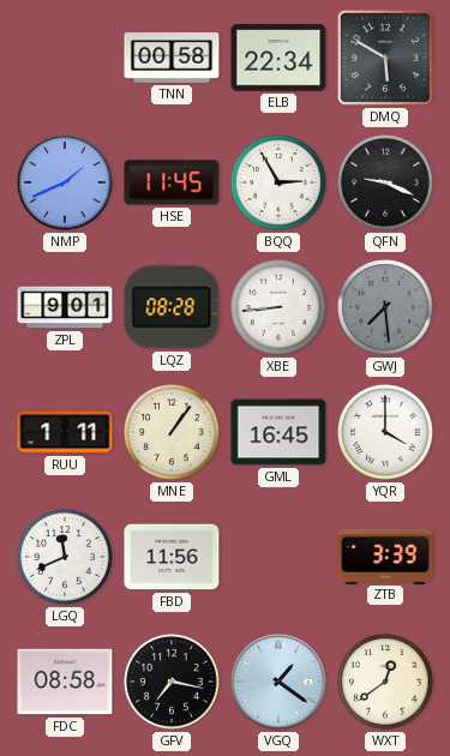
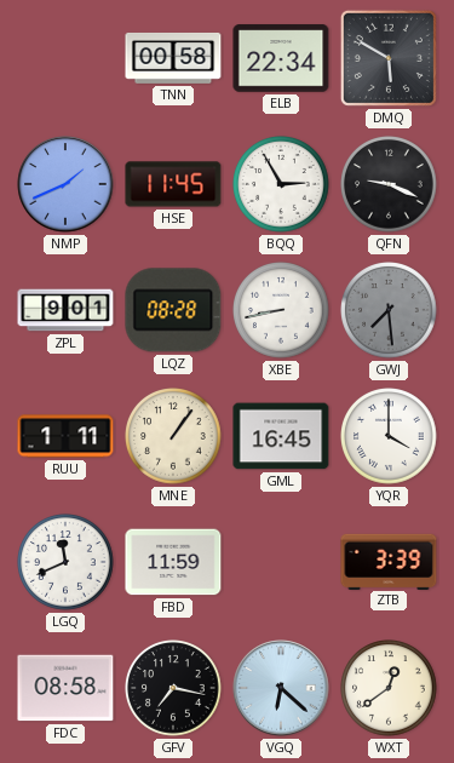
XBE: 8:44 -> 8:43
FBD: 11:56 -> 11:59
VGQ: 1:21 -> 6:22
